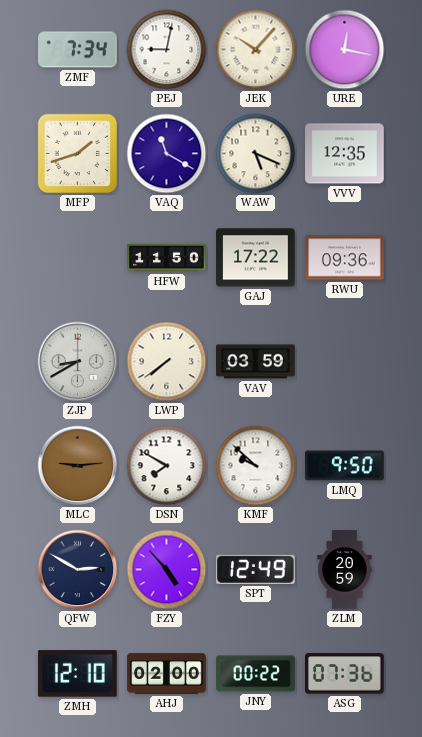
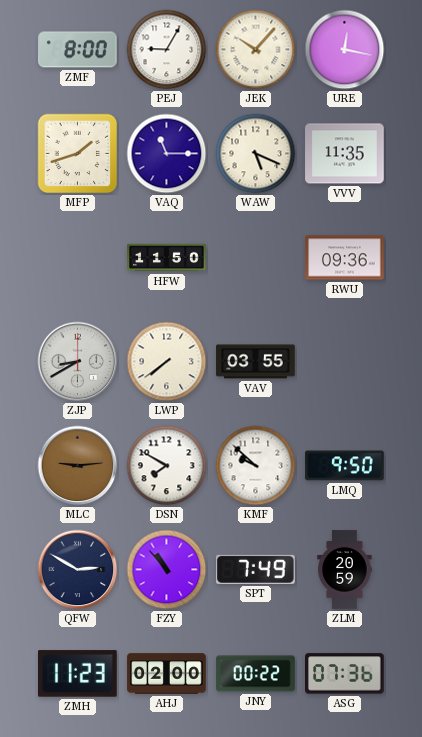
ZMF: 7:34 -> 8:00
PEJ: 9:02 -> 9:05
VAQ: 11:20 -> 11:15
VVV: 12:35 -> 11:35
GAJ: 17:22 -> none
VAV: 03:59 -> 03:55
FZY: 4:53 -> 10:53
SPT: 12:49 -> 7:49
ZMH: 12:10 -> 11:23
